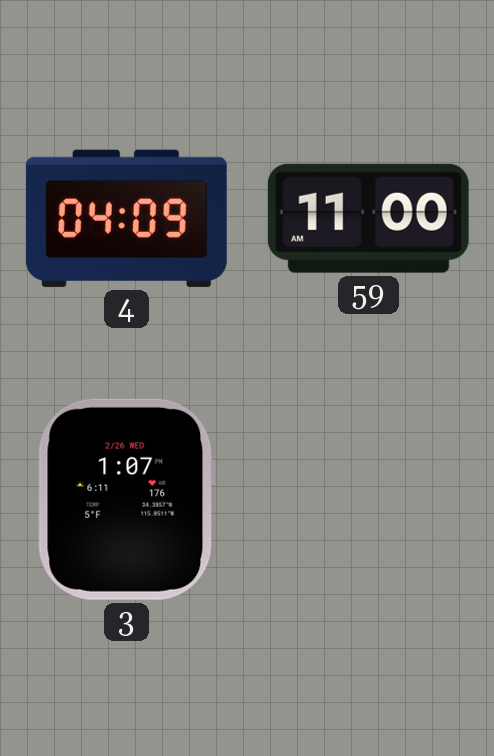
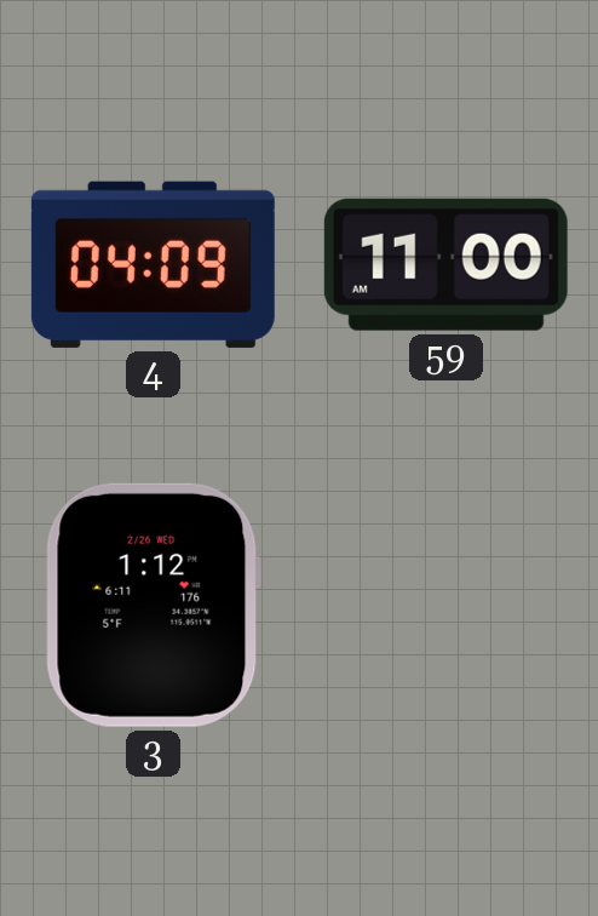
3: 1:07 -> 1:12
